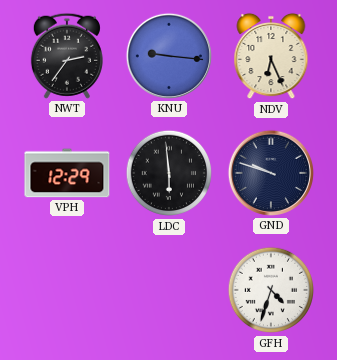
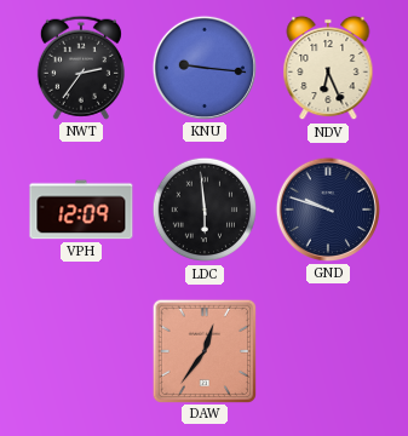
VPH: 12:29 -> 12:09
DAW: none -> 12:36
GFH: 4:33 -> none
